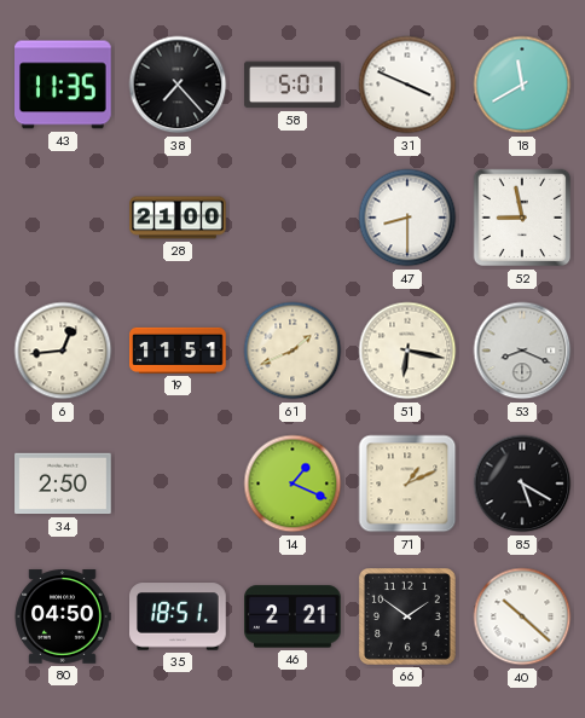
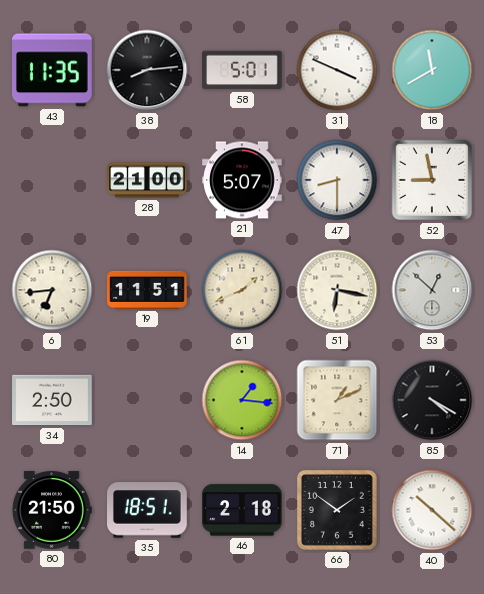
38: 7:23 -> 8:14
21: none -> 5:07
6: 12:44 -> 6:44
53: 8:19 -> 12:52
14: 1:19 -> 1:16
85: 5:20 -> 4:20
80: 04:50 -> 21:50
46: 2:21 -> 2:18
